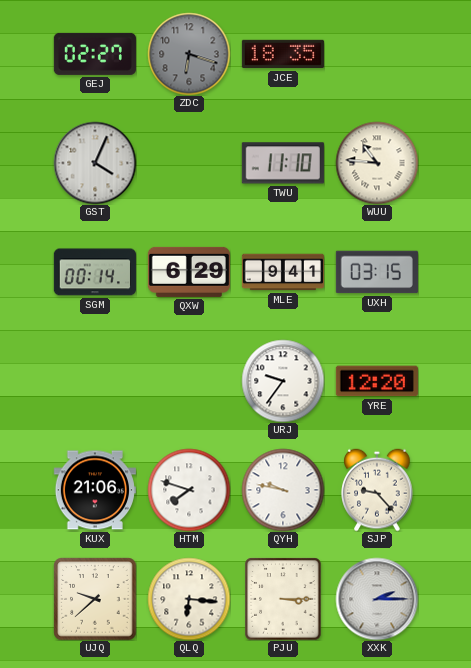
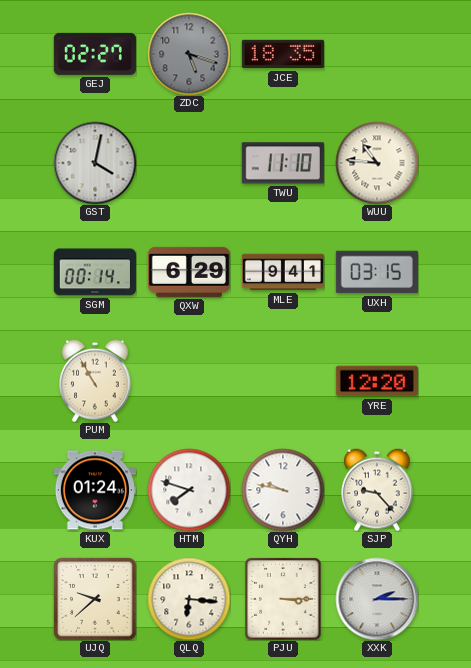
ZDC: 6:18 -> 5:18
GST: 4:04 -> 4:02
PUM: none -> 10:55
URJ: 9:36 -> none
KUX: 21:06 -> 01:24
